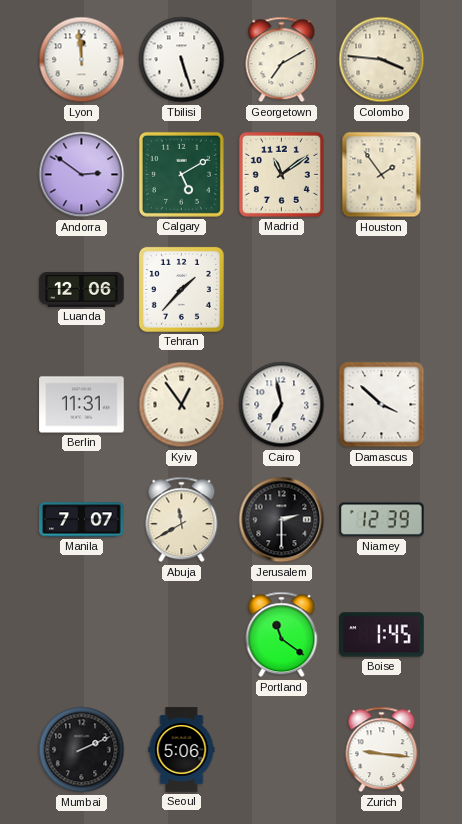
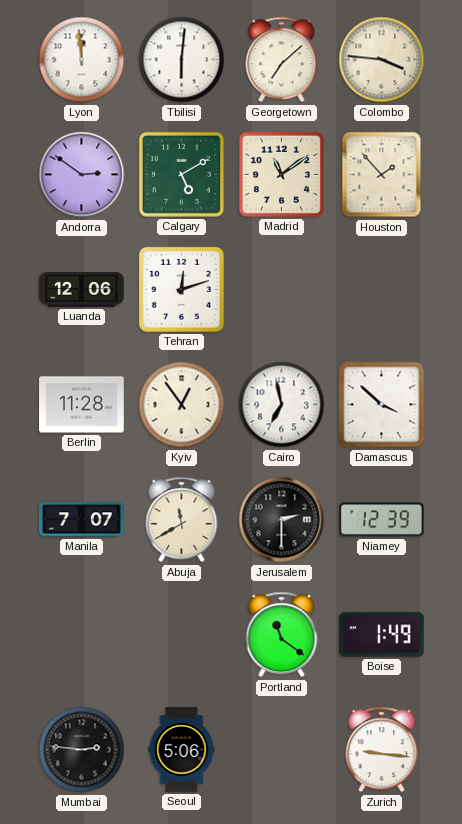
Tbilisi: 5:27 -> 6:01
Georgetown: 7:10 -> 7:08
Houston: 1:54 -> 1:53
Tehran: 1:37 -> 12:12
Berlin: 11:31 -> 11:28
Boise: 1:45 -> 1:49
Mumbai: 2:11 -> 2:46
